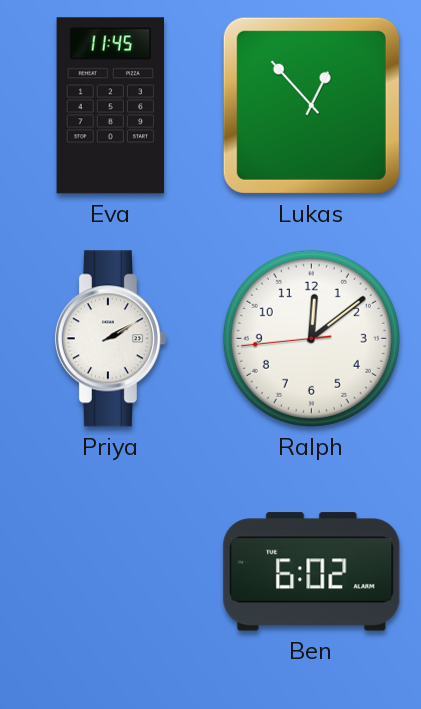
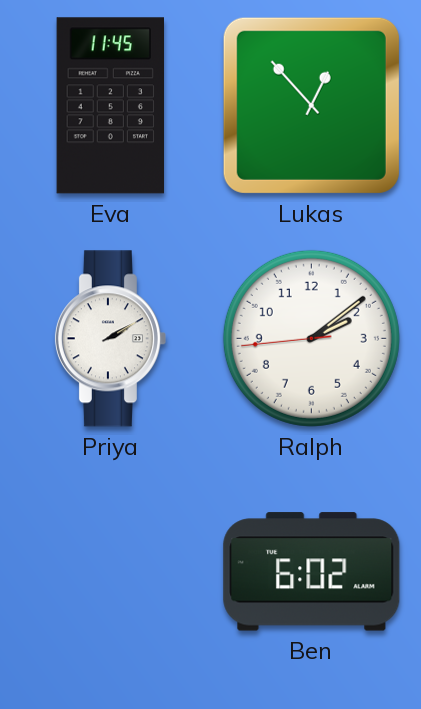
Ralph: 12:08 -> 2:08
